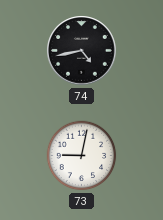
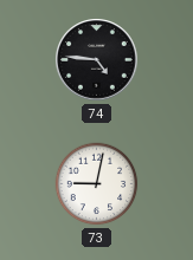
74: 4:43 -> 4:46
